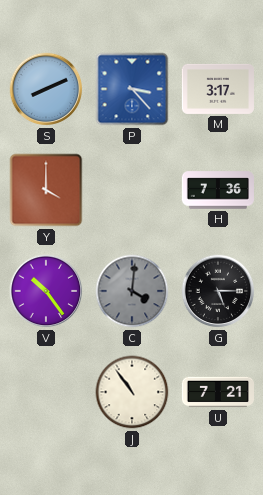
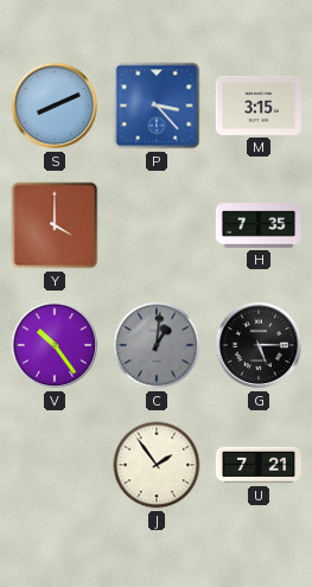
M: 3:17 -> 3:15
H: 7:36 -> 7:35
C: 4:01 -> 1:01
J: 10:54 -> 1:54
